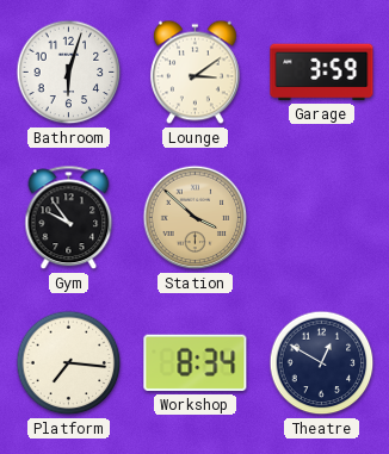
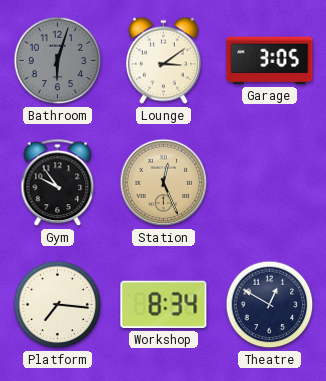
Bathroom dial: white -> grey
Garage: 3:59 -> 3:05
Station: 3:52 -> 12:26
